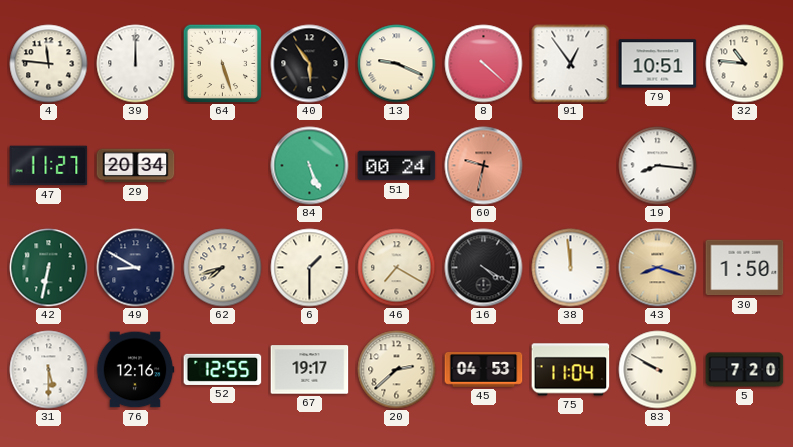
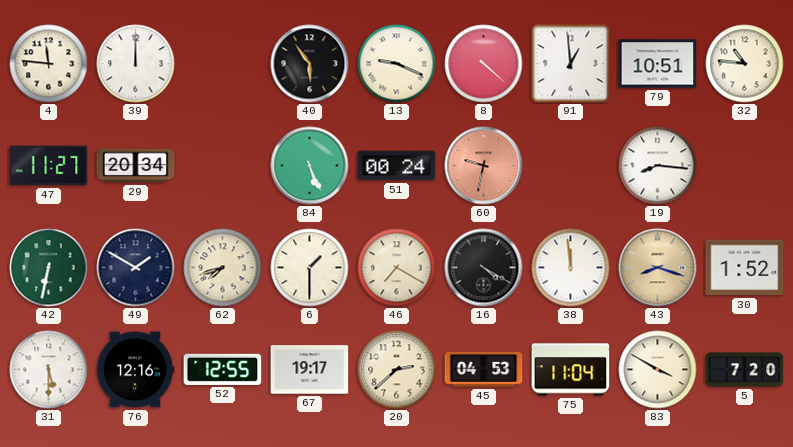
64: 5:27 -> none
91: 12:54 -> 12:59
49: 8:50 -> 1:50
30: 1:50 -> 1:52
83: 9:50 -> 3:50
